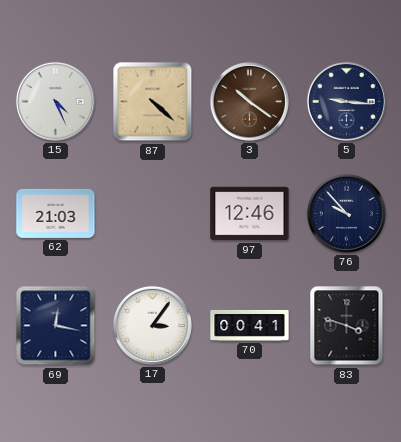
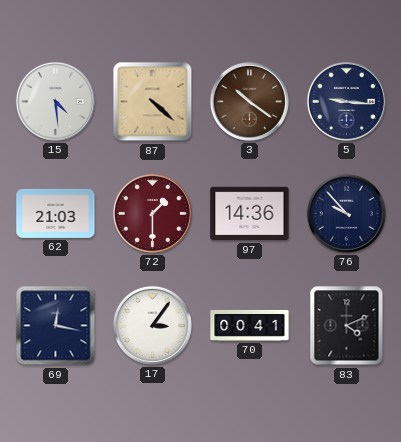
15: 4:26 -> 4:29
72: none -> 1:30
97: 12:46 -> 14:36
83: 3:48 -> 4:11
